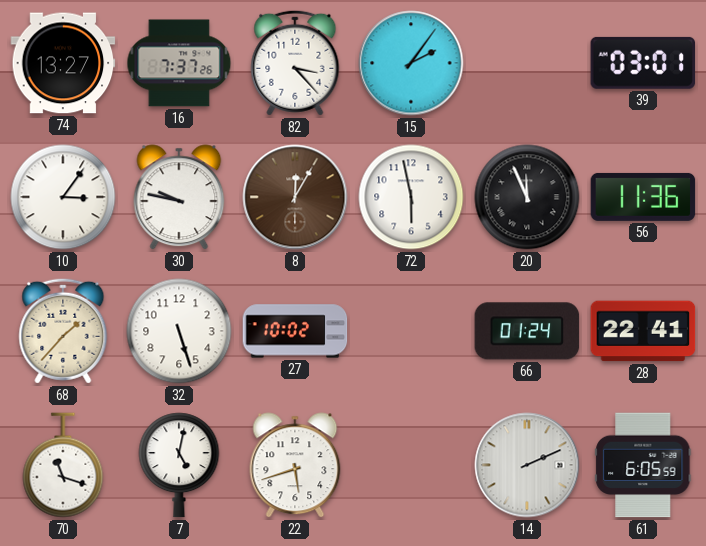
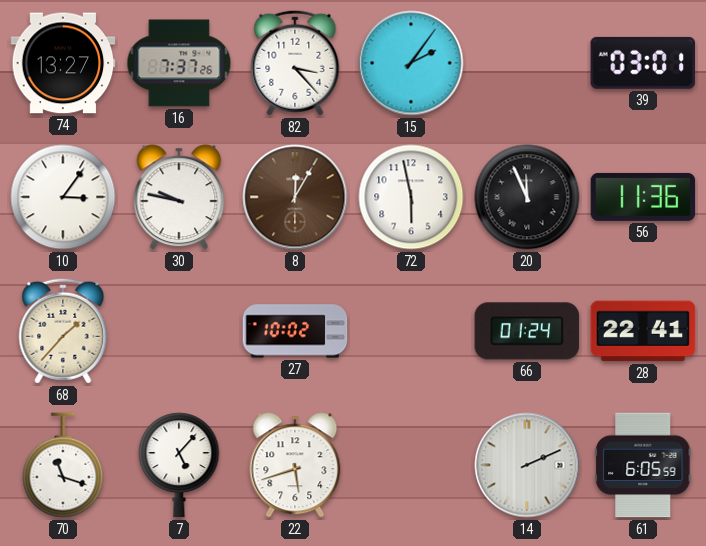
32: 5:27 -> none
7: 5:02 -> 5:07
